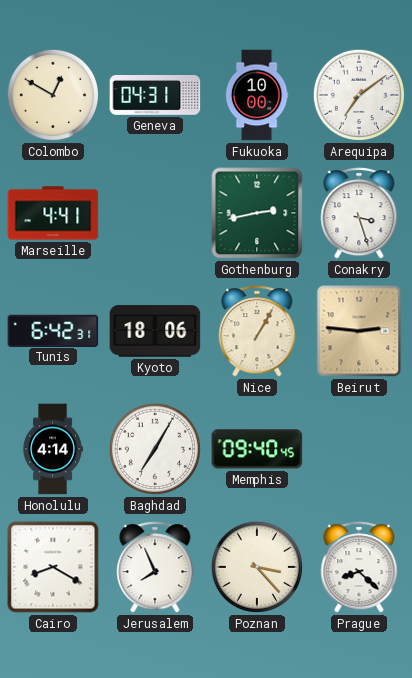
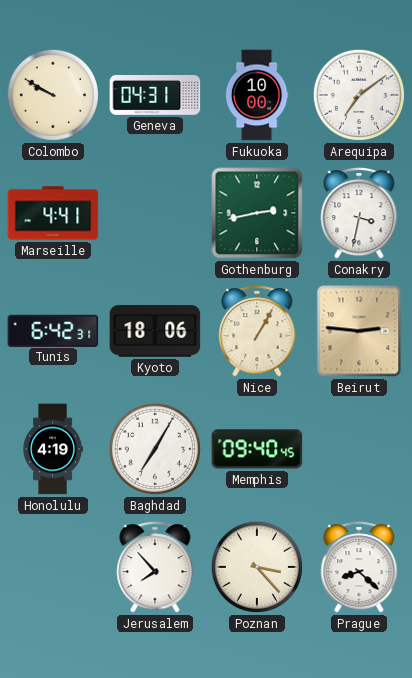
Colombo: 12:50 -> 9:50
Conakry: 3:27 -> 3:32
Honolulu: 4:14 -> 4:19
Cairo: 8:20 -> none
Jerusalem: 7:56 -> 7:53
